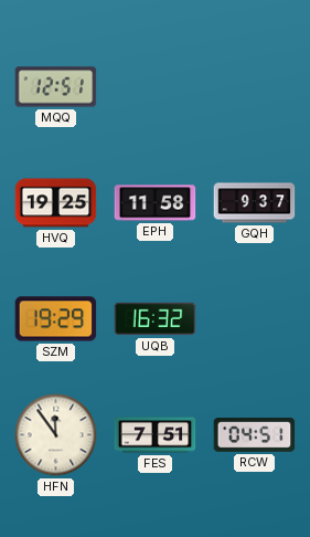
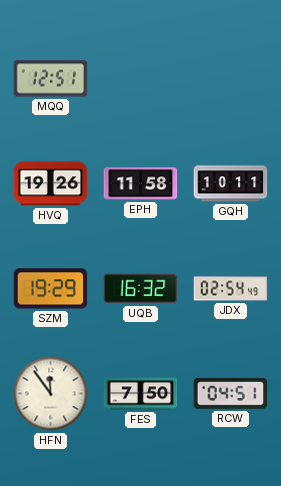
HVQ: 19:25 -> 19:26
GQH: 9:37 -> 10:11
JDX: none -> 02:54
FES: 7:51 -> 7:50
